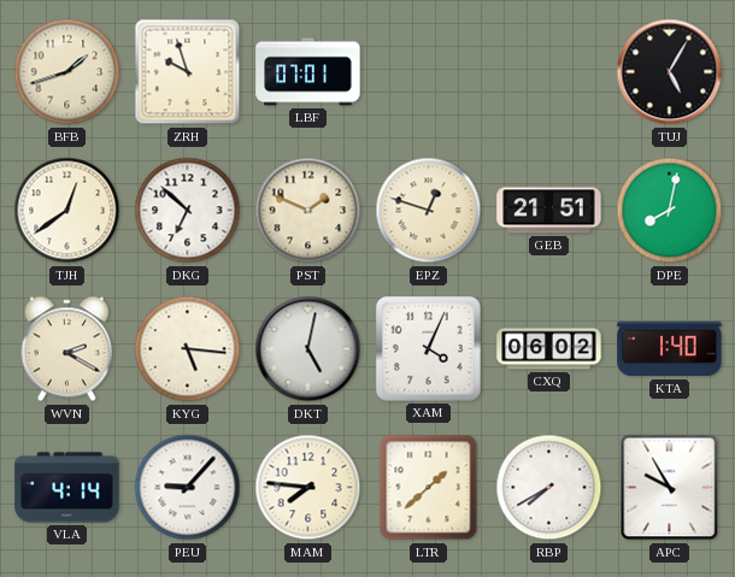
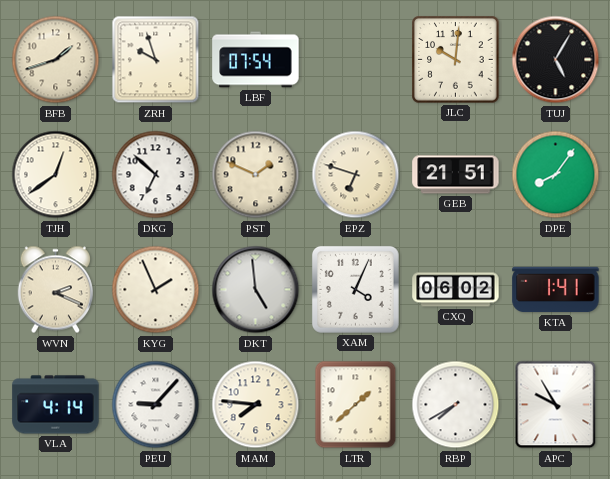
LBF: 07:01 -> 07:54
JLC: none -> 10:01
EPZ: 12:48 -> 6:48
DPE: 8:02 -> 8:06
WVN: 2:20 -> 2:19
KYG: 5:16 -> 1:56
DKT: 5:02 -> 4:59
KTA: 1:40 -> 1:41
